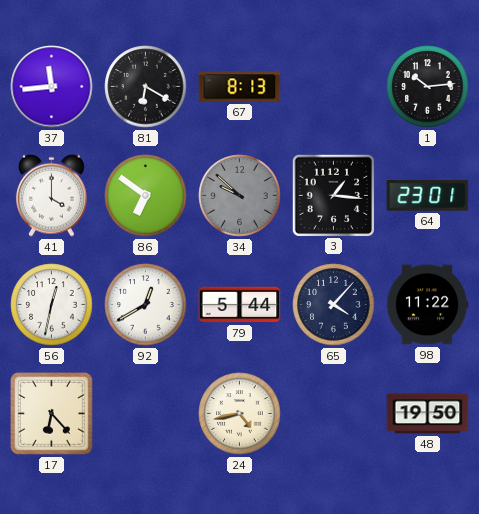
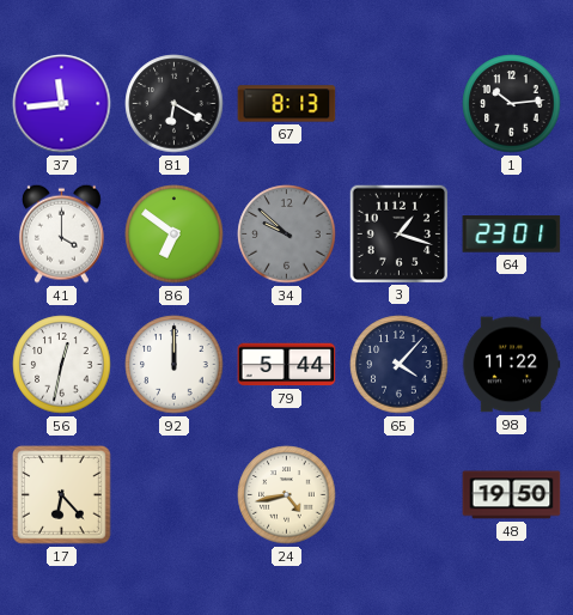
3: 1:16 -> 1:18
92: 12:40 -> 12:00
